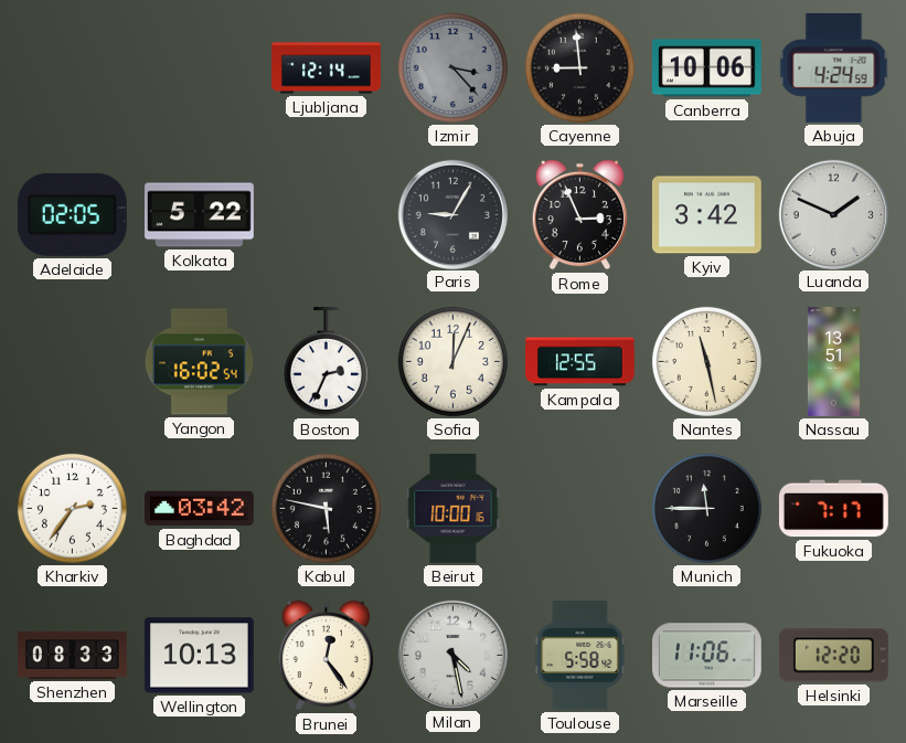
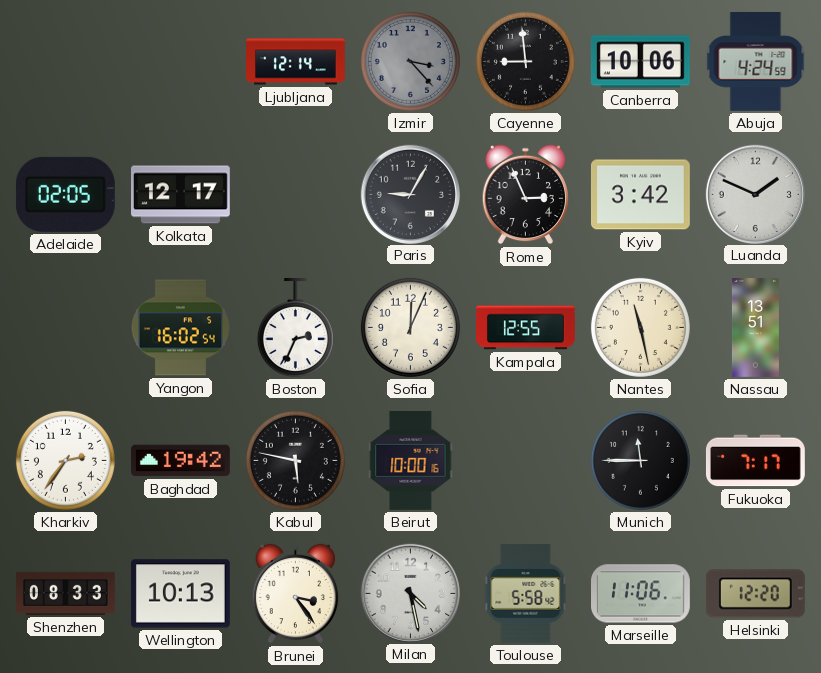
Kolkata: 5:22 -> 12:17
Baghdad: 03:42 -> 19:42
Brunei: 12:24 -> 3:24
